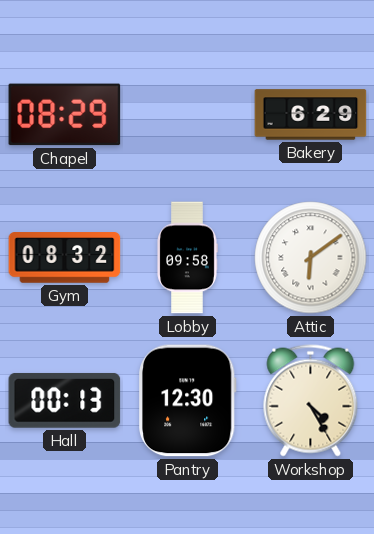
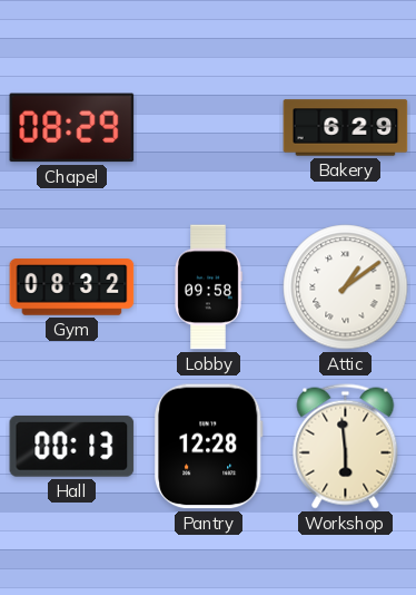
Attic: 6:09 -> 1:09
Pantry: 12:30 -> 12:28
Workshop: 4:25 -> 5:59
